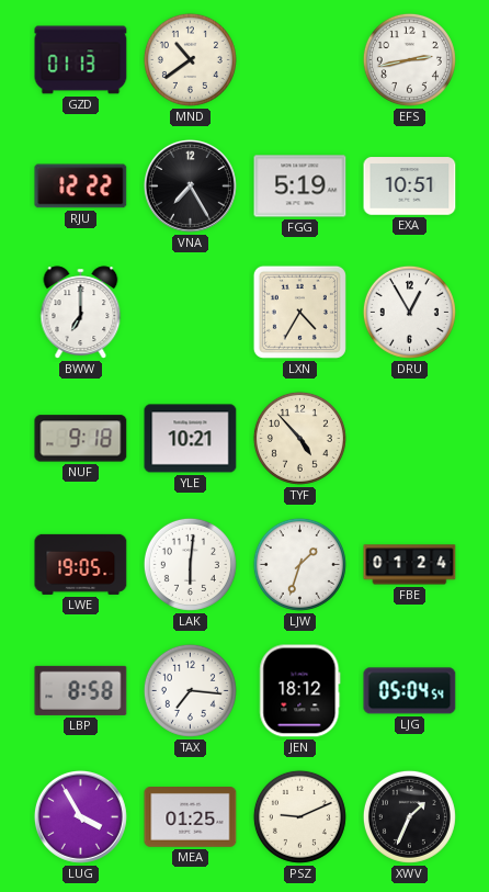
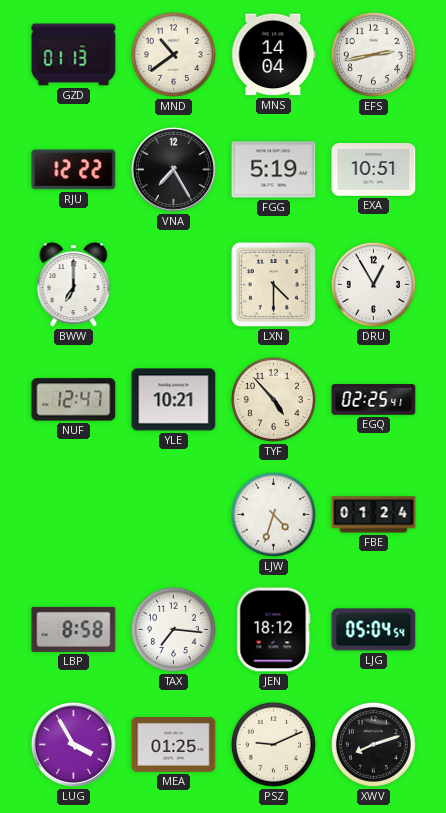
MNS: none -> 14:04
LXN: 4:35 -> 4:30
NUF: 9:18 -> 12:47
EGQ: none -> 02:25
LWE: 19:05 -> none
LAK: 6:01 -> none
LJW: 1:33 -> 4:33
XWV: 1:34 -> 8:12
